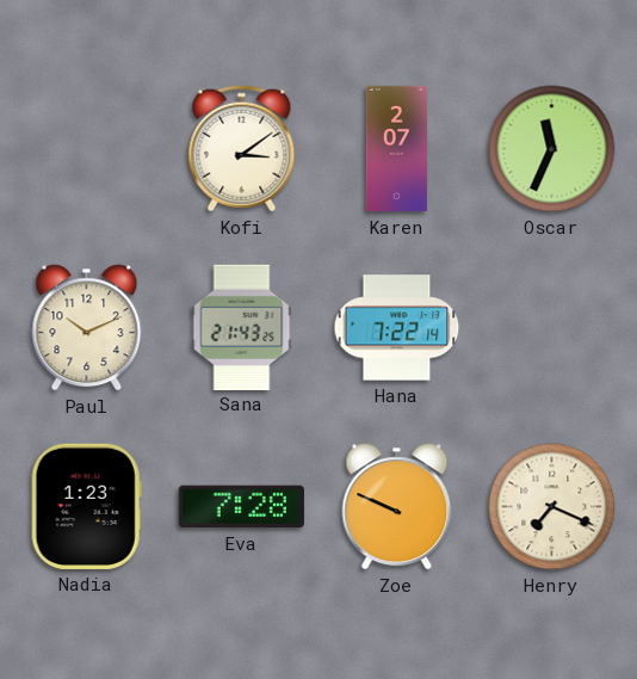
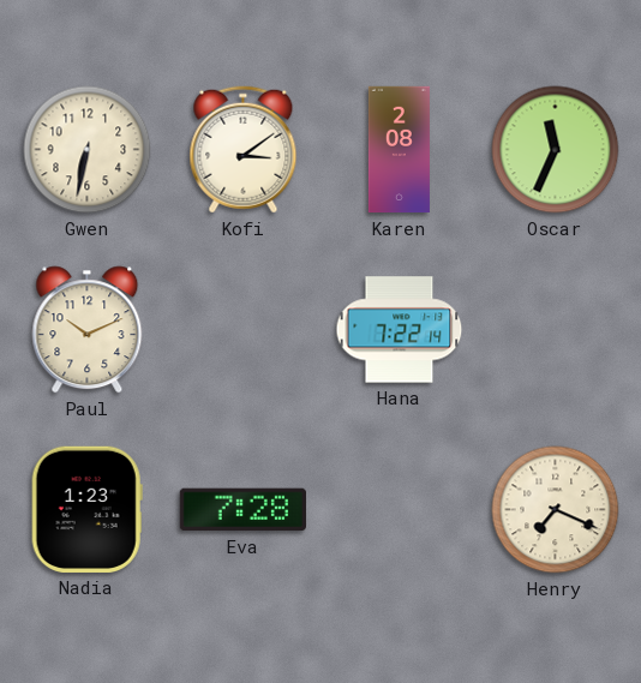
Gwen: none -> 6:32
Karen: 2:07 -> 2:08
Sana: 21:43 -> none
Zoe: 9:49 -> none
